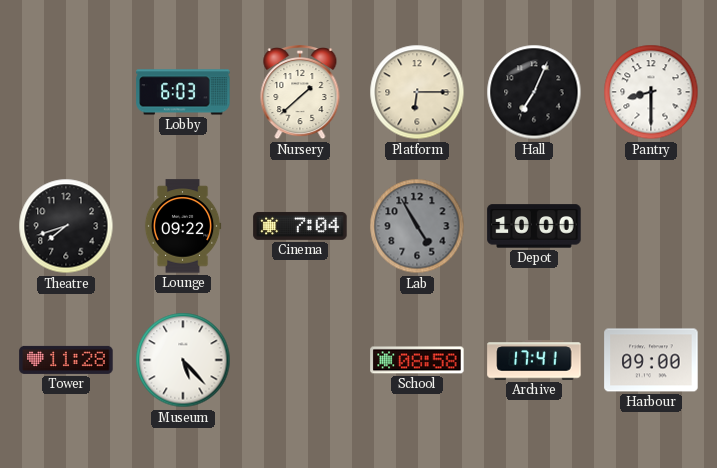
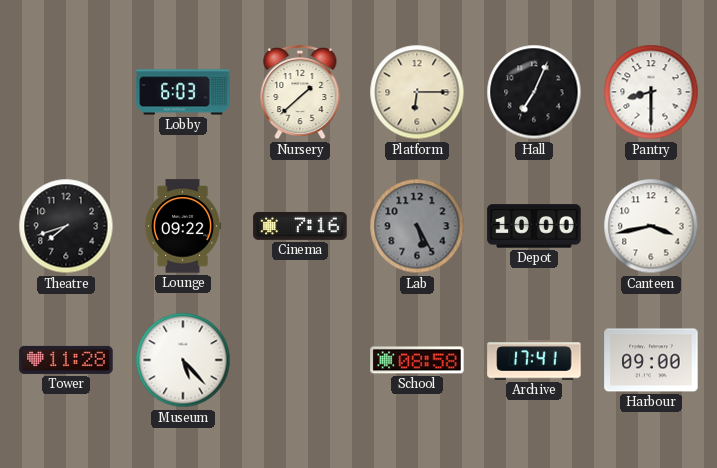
Cinema: 7:04 -> 7:16
Lab: 4:55 -> 5:25
Canteen: none -> 3:43
